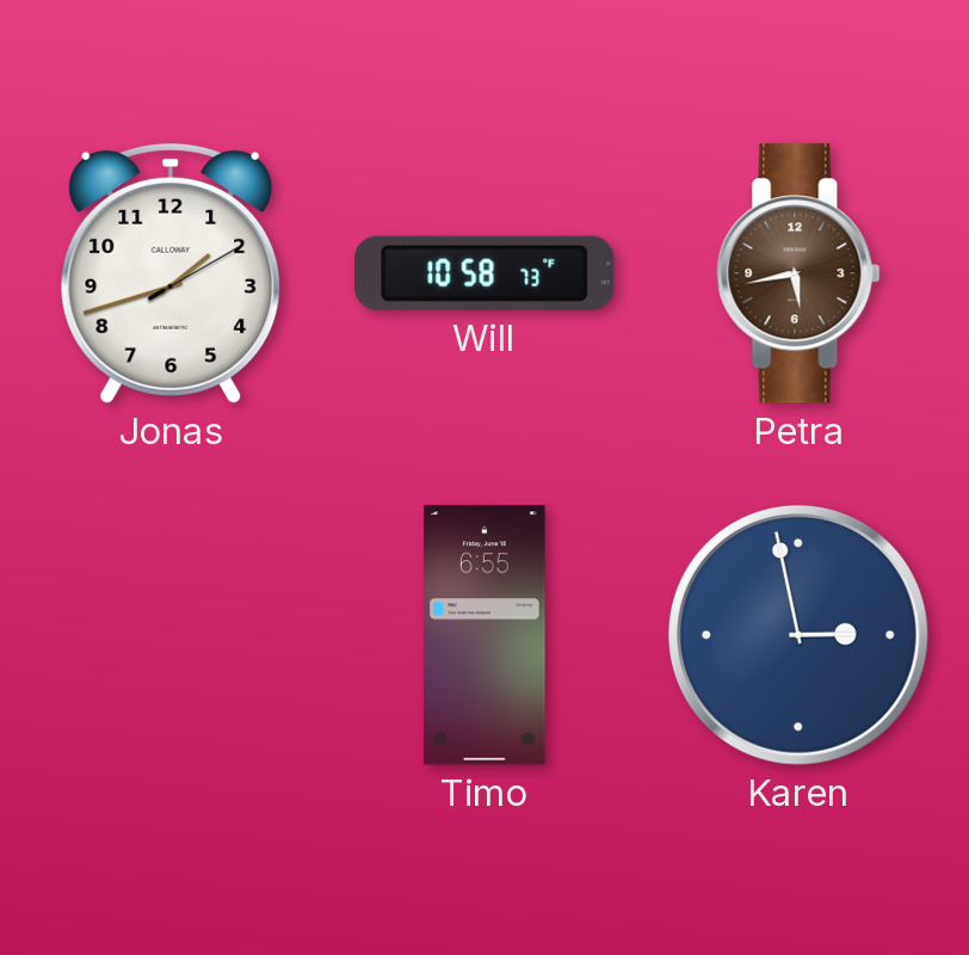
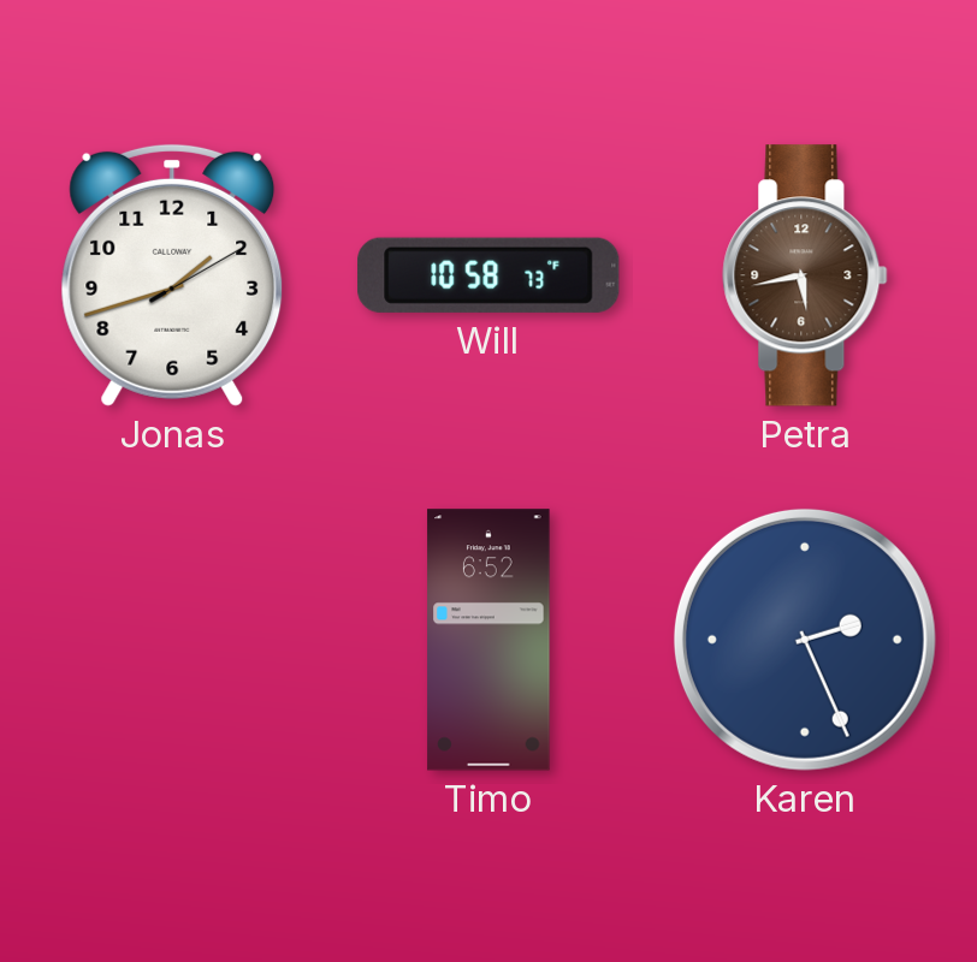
Timo: 6:55 -> 6:52
Karen: 2:58 -> 2:26
